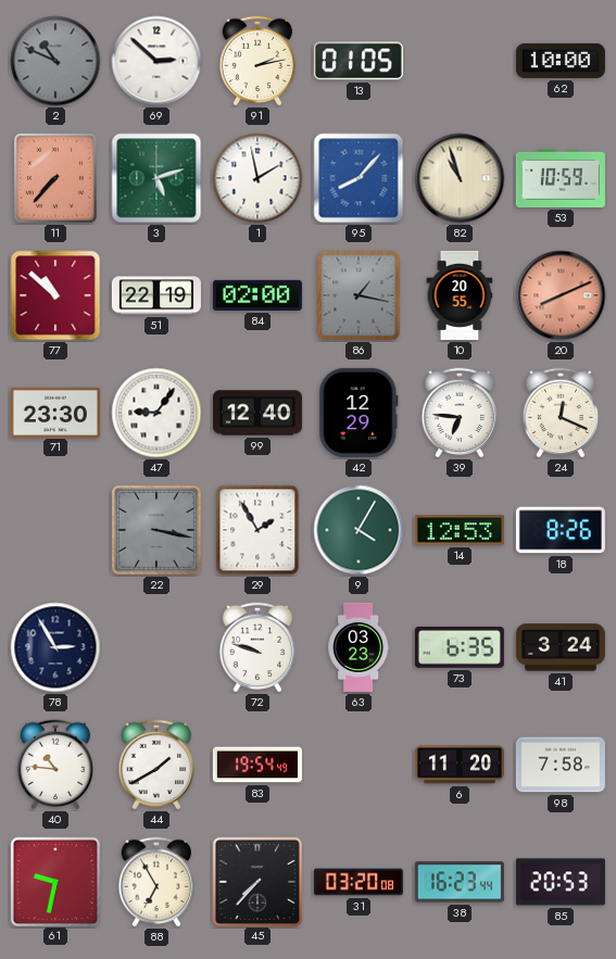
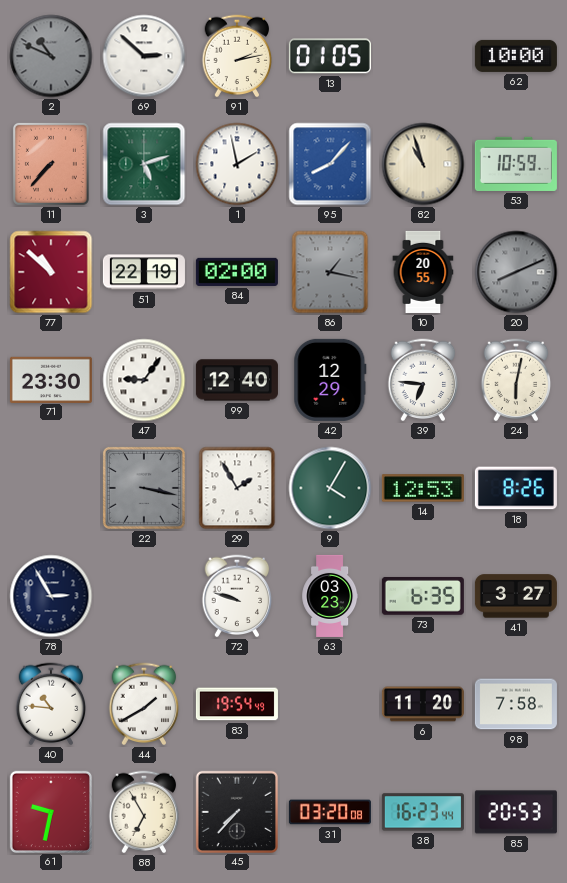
20 dial: salmon -> grey
24: 12:19 -> 6:02
41: 3:24 -> 3:27
